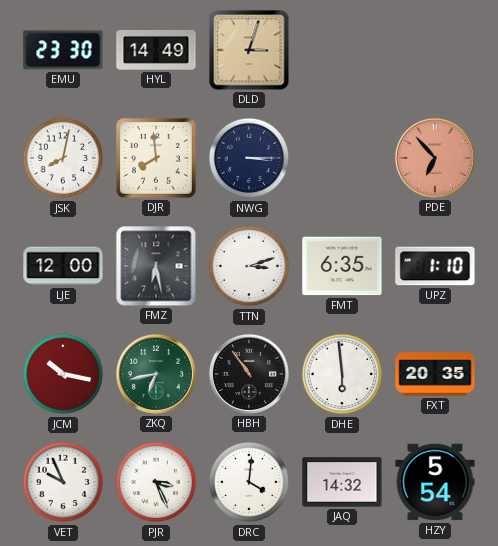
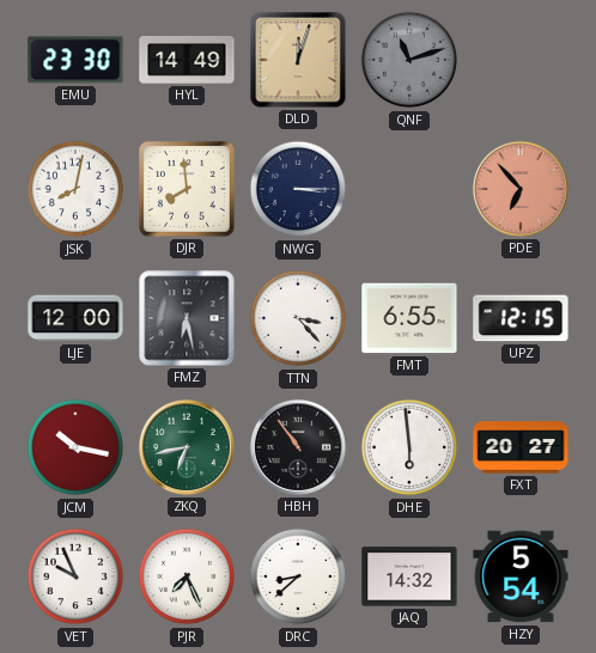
DLD: 3:03 -> 12:03
QNF: none -> 11:12
TTN: 3:12 -> 3:23
FMT: 6:35 -> 6:55
UPZ: 1:10 -> 12:15
FXT: 20:35 -> 20:27
PJR: 3:26 -> 7:26
DRC: 4:01 -> 8:38
